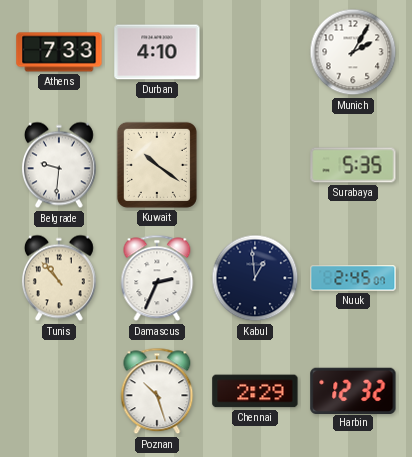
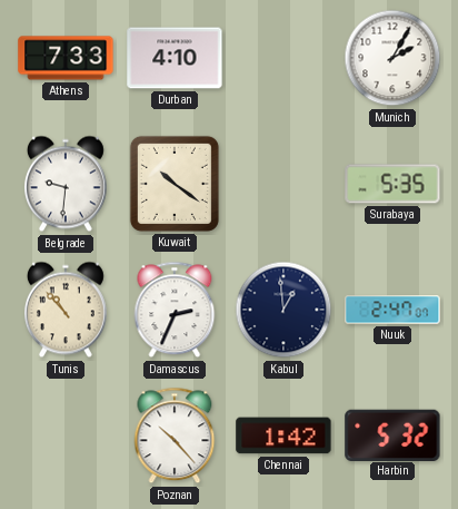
Nuuk: 2:45 -> 2:47
Poznan: 10:27 -> 10:23
Chennai: 2:29 -> 1:42
Harbin: 12:32 -> 5:32
